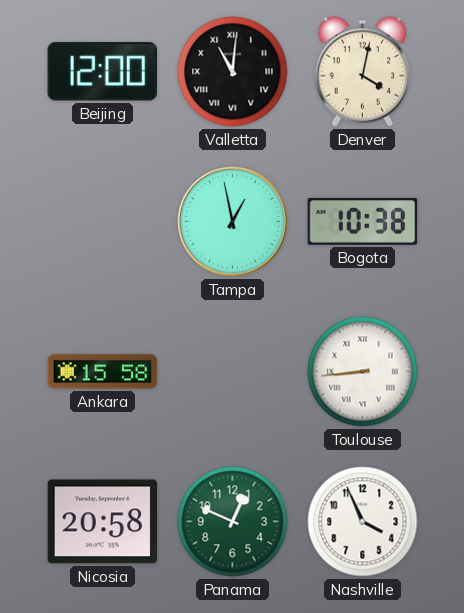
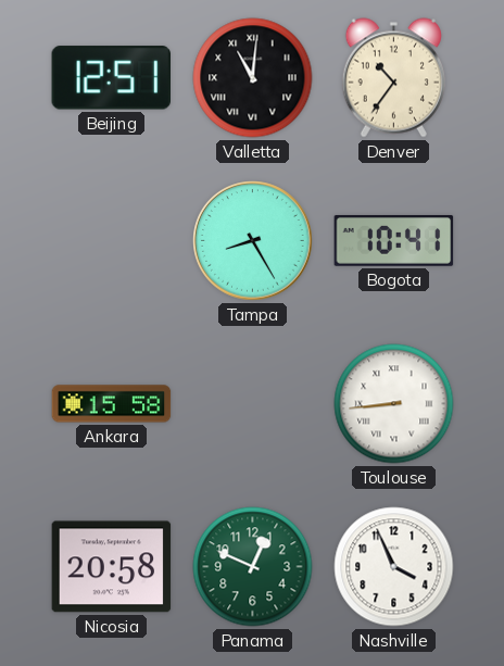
Beijing: 12:00 -> 12:51
Denver: 4:02 -> 10:36
Tampa: 12:58 -> 8:25
Bogota: 10:38 -> 10:41
